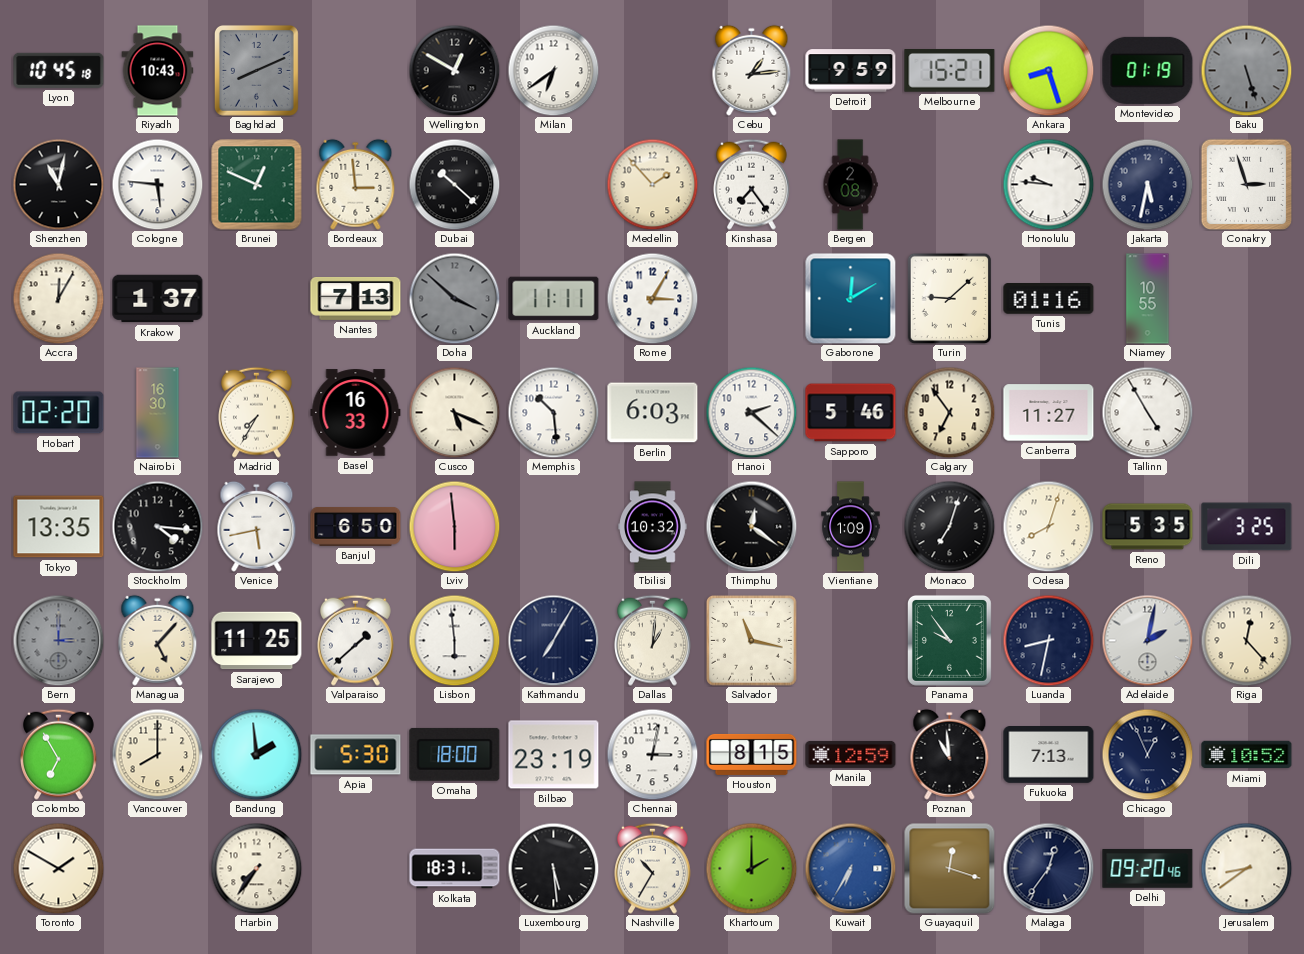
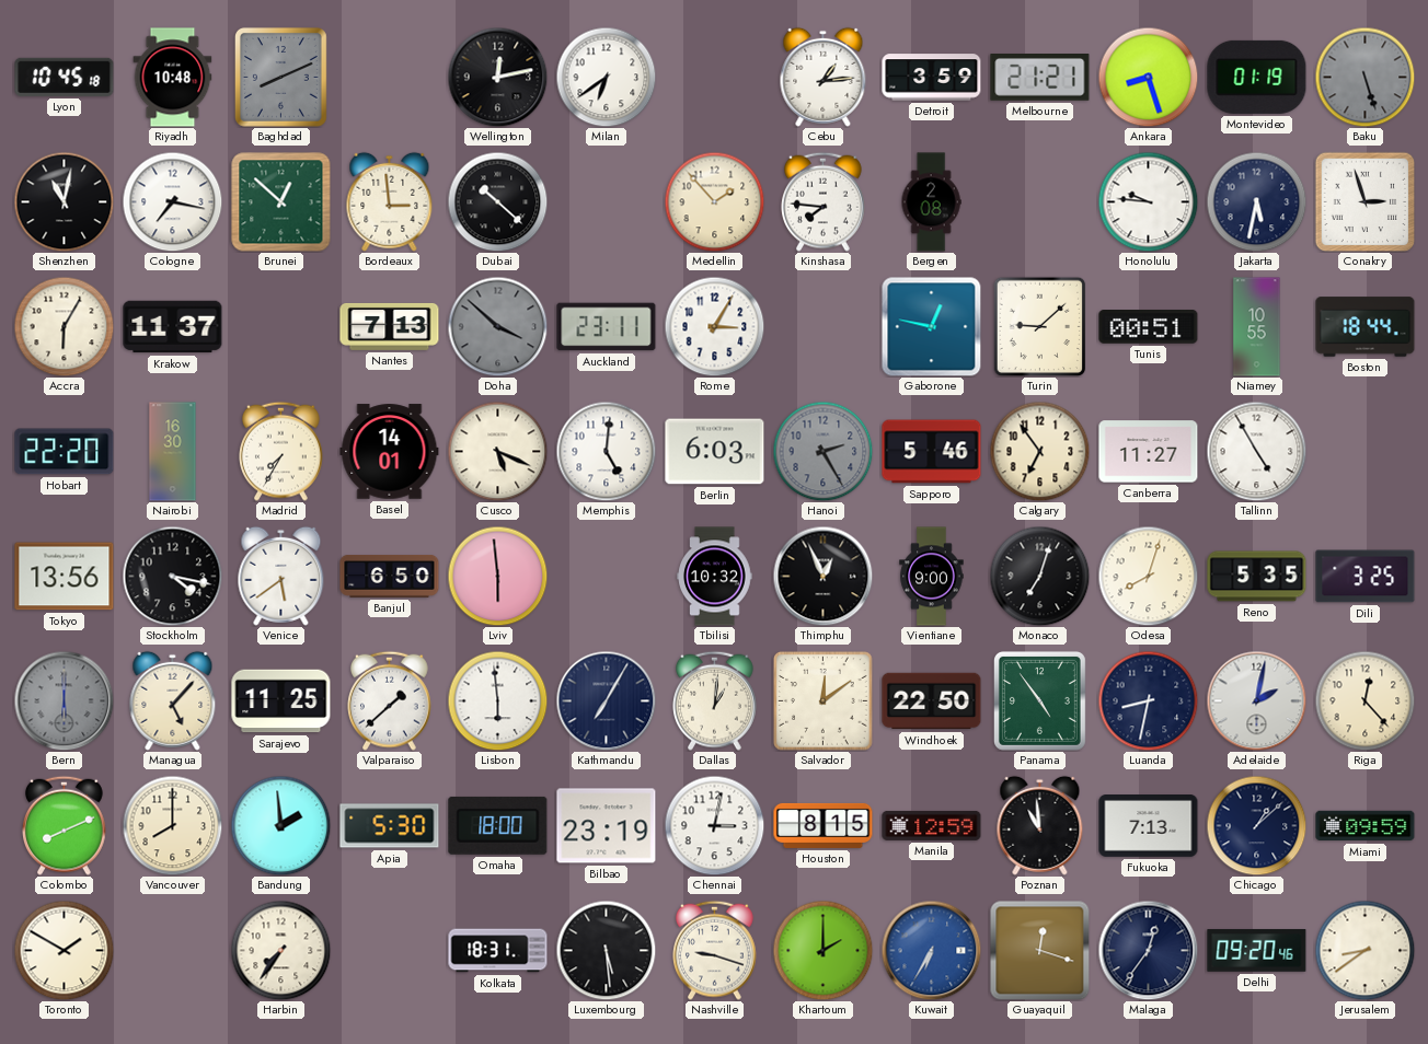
Riyadh: 10:43 -> 10:48
Wellington: 12:50 -> 12:13
Detroit: 9:59 -> 3:59
Melbourne: 15:21 -> 21:21
Cologne: 5:46 -> 7:17
Brunei: 12:49 -> 12:52
Kinshasa: 7:24 -> 7:46
Accra: 12:05 -> 6:05
Krakow: 1:37 -> 11:37
Auckland: 11:11 -> 23:11
Gaborone: 12:10 -> 12:47
Tunis: 01:16 -> 00:51
Boston: none -> 18:44
Hobart: 02:20 -> 22:20
Basel: 16:33 -> 14:01
Memphis: 10:29 -> 5:01
Hanoi: 2:22 -> 2:25
Hanoi dial: white -> grey
Tokyo: 13:35 -> 13:56
Stockholm: 4:16 -> 4:17
Venice: 5:43 -> 5:39
Thimphu: 12:21 -> 12:56
Vientiane: 1:09 -> 9:00
Bern: 3:00 -> 6:00
Salvador: 11:17 -> 12:09
Windhoek: none -> 22:50
Panama: 9:54 -> 4:54
Colombo: 6:55 -> 8:11
Chicago: 12:56 -> 1:08
Miami: 10:52 -> 09:59
Nashville: 10:35 -> 9:18
